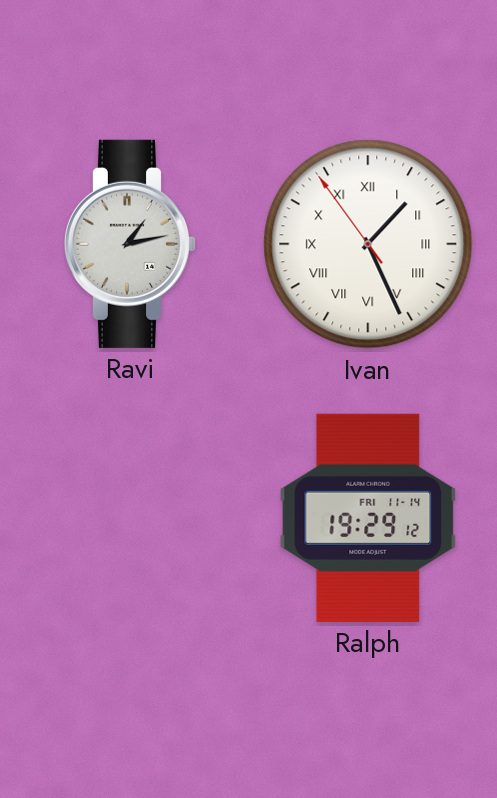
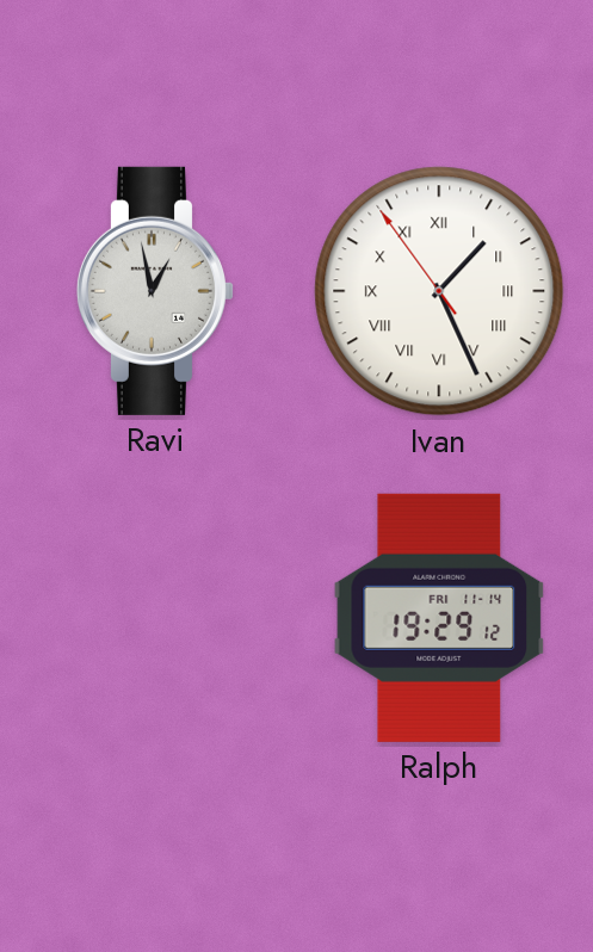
Ravi: 1:13 -> 12:58
